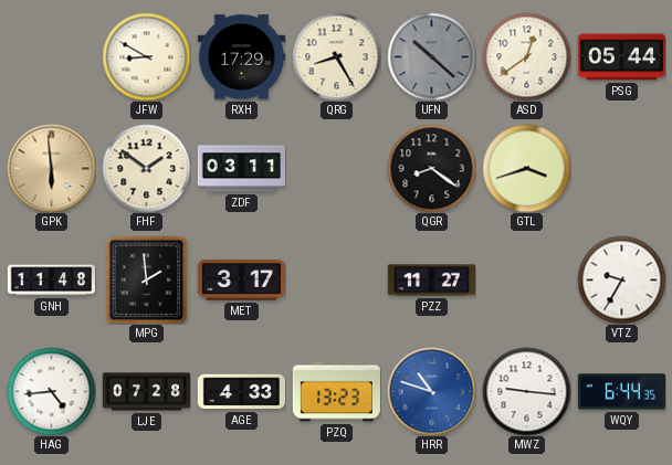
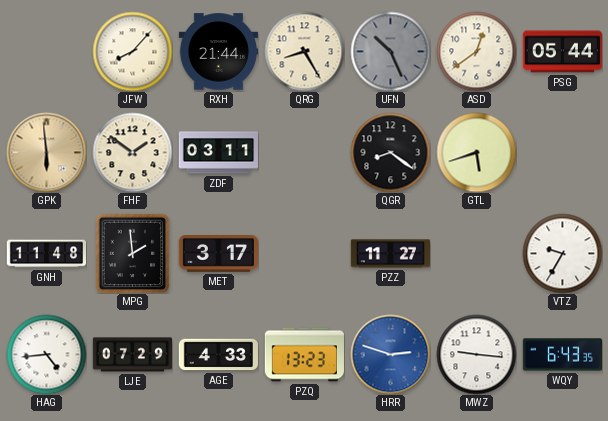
JFW: 8:50 -> 8:07
RXH: 17:29 -> 21:44
UFN: 10:22 -> 10:26
GTL: 3:42 -> 5:42
LJE: 07:28 -> 07:29
HRR: 10:48 -> 2:48
WQY: 6:44 -> 6:43
